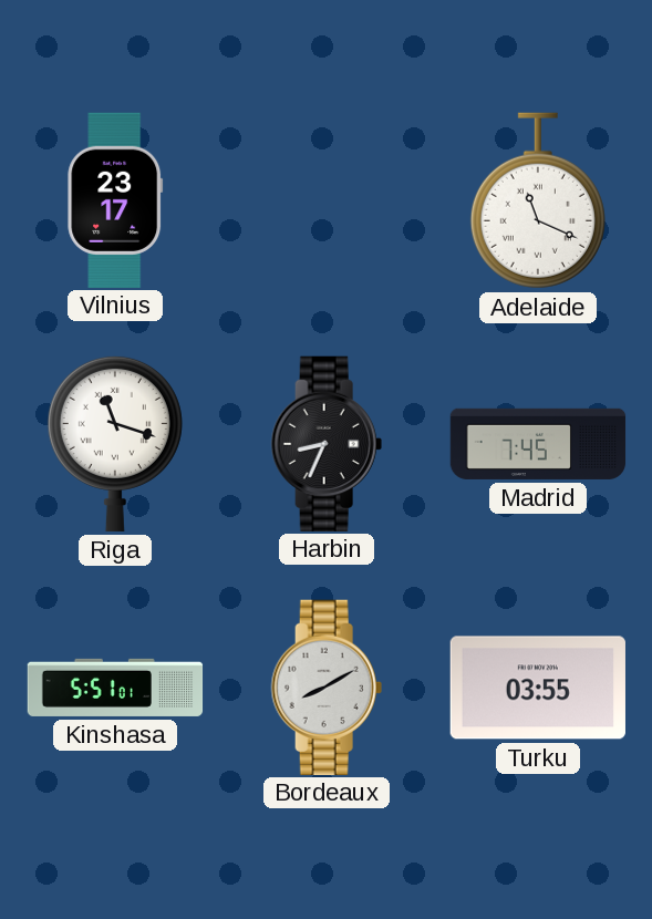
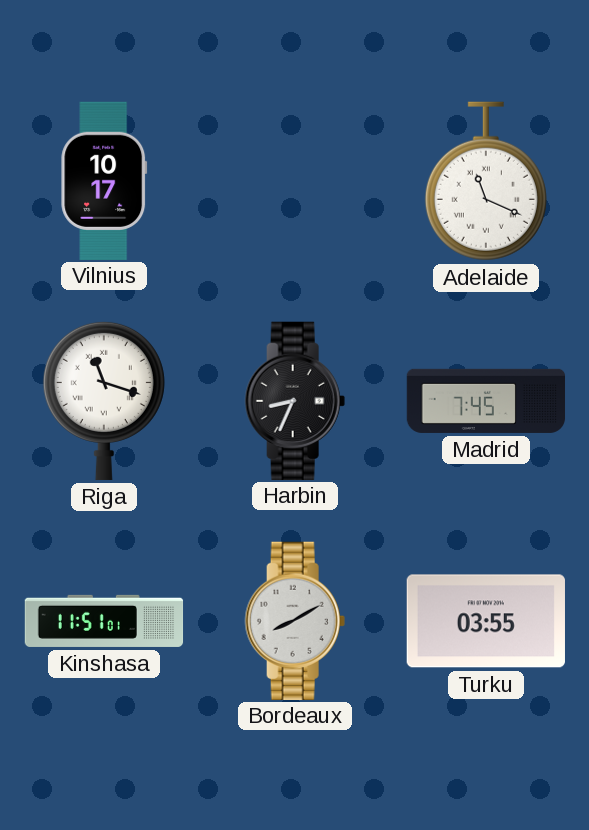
Vilnius: 23:17 -> 10:17
Kinshasa: 5:51 -> 11:51
